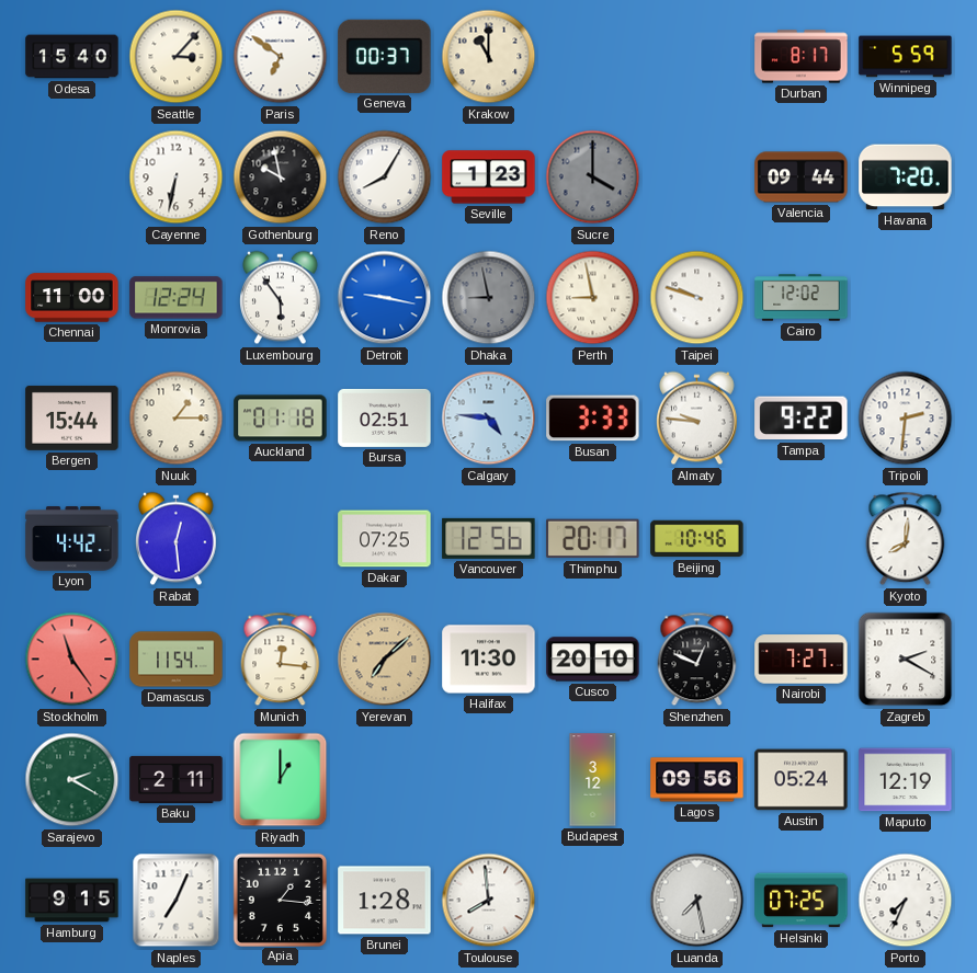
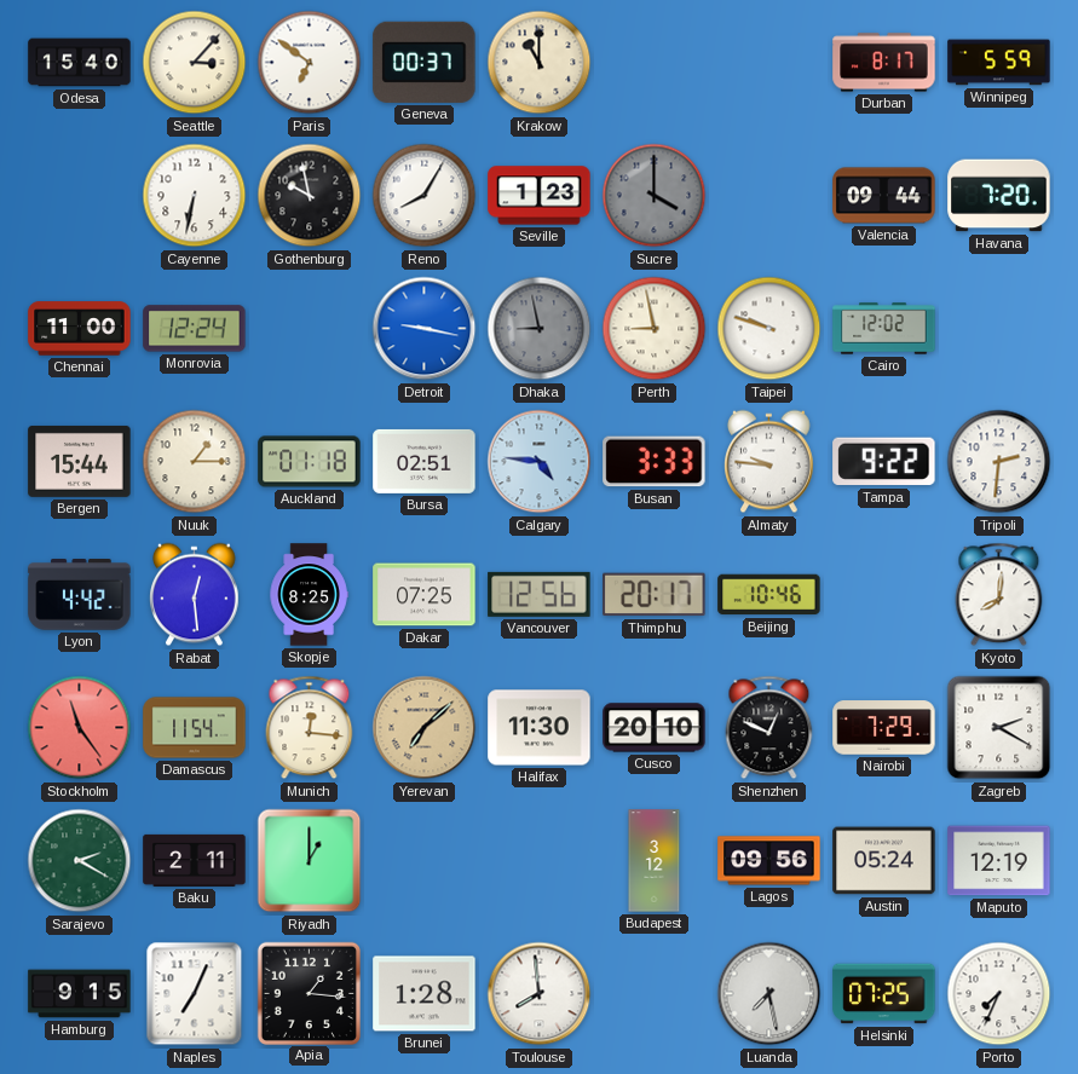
Luxembourg: 5:54 -> none
Skopje: none -> 8:25
Nairobi: 7:27 -> 7:29
